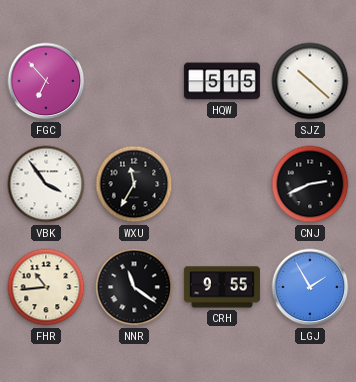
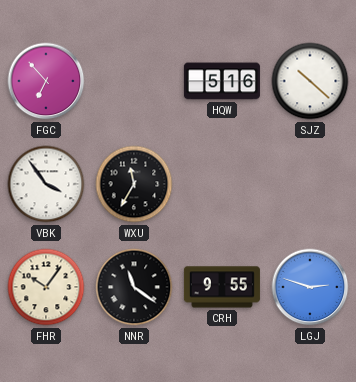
HQW: 5:15 -> 5:16
CNJ: 2:41 -> none
FHR: 10:44 -> 10:06
LGJ: 1:55 -> 2:48
